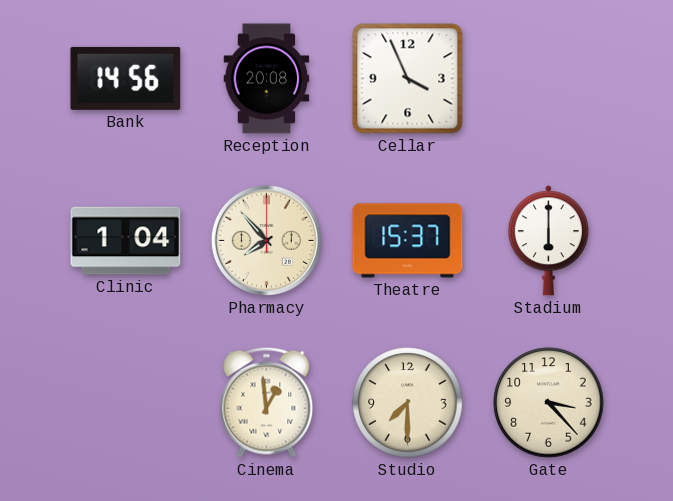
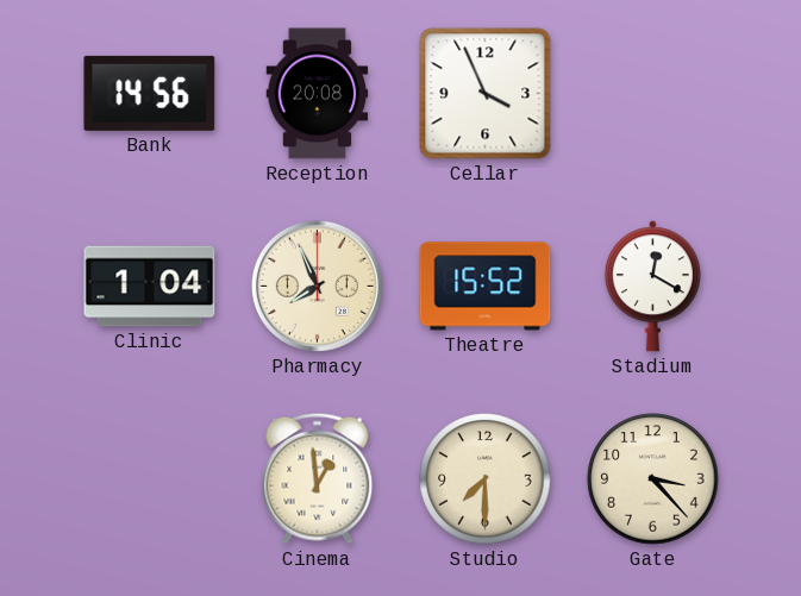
Pharmacy: 7:53 -> 7:56
Theatre: 15:37 -> 15:52
Stadium: 6:00 -> 12:20
